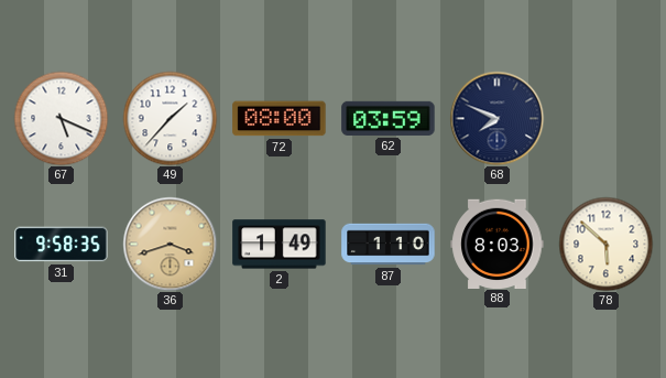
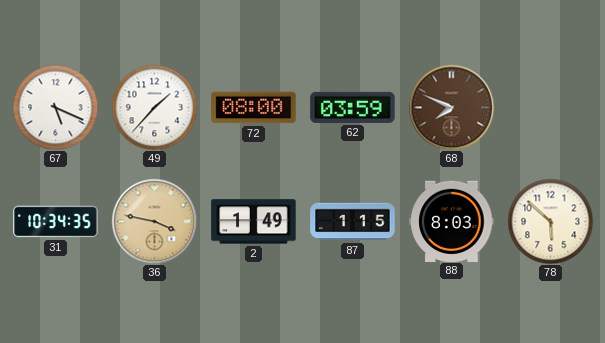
68 dial: navy -> brown
31: 9:58 -> 10:34
36: 3:42 -> 3:47
87: 1:10 -> 1:15
